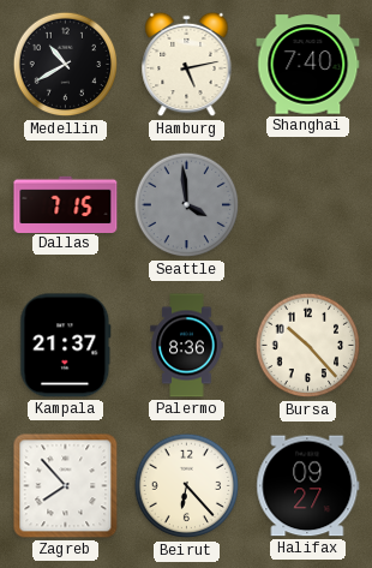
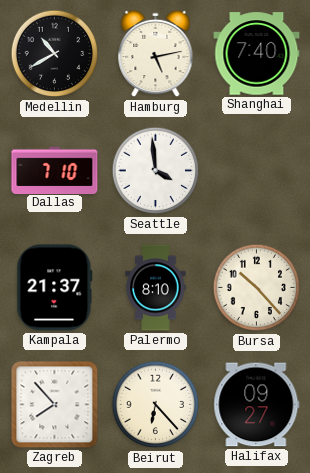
Dallas: 7:15 -> 7:10
Seattle dial: grey -> white
Palermo: 8:36 -> 8:10
